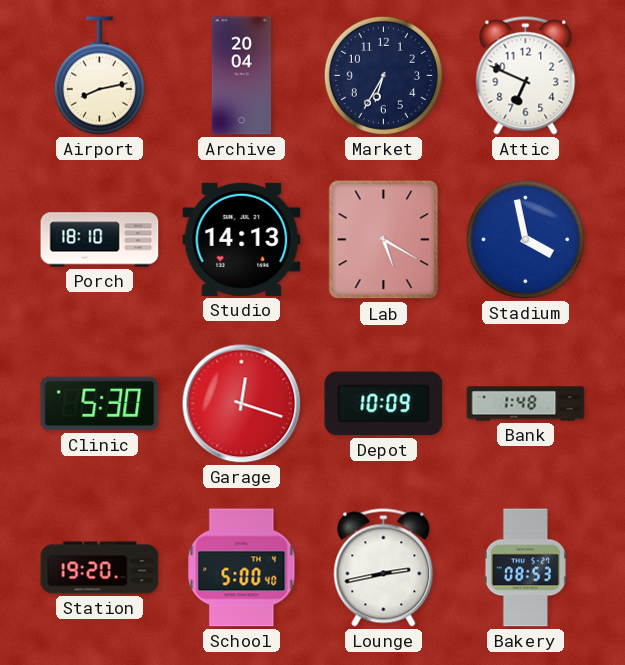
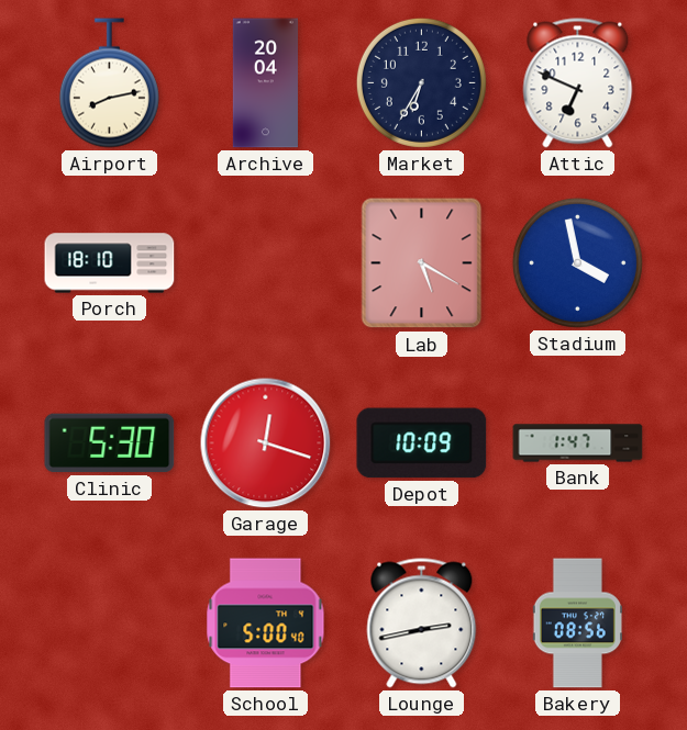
Studio: 14:13 -> none
Bank: 1:48 -> 1:47
Station: 19:20 -> none
Bakery: 08:53 -> 08:56
